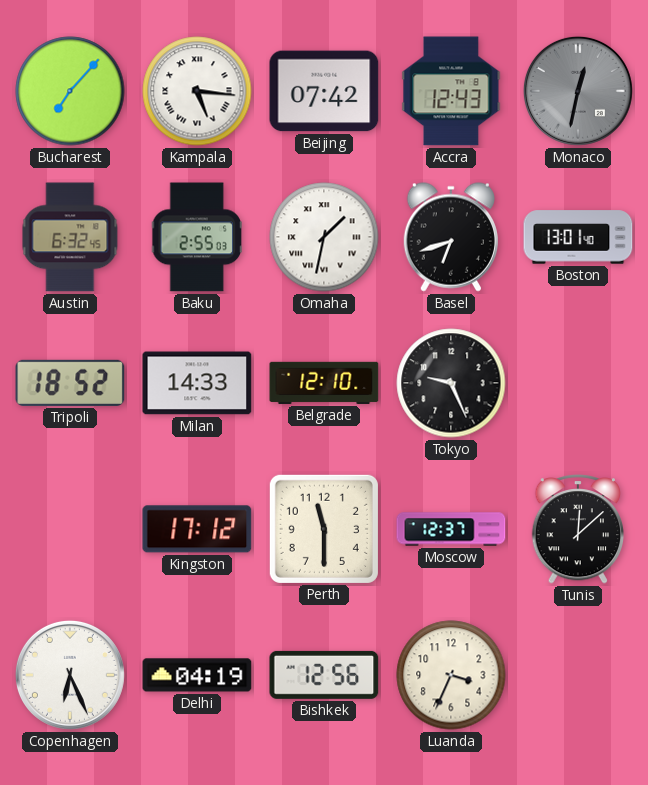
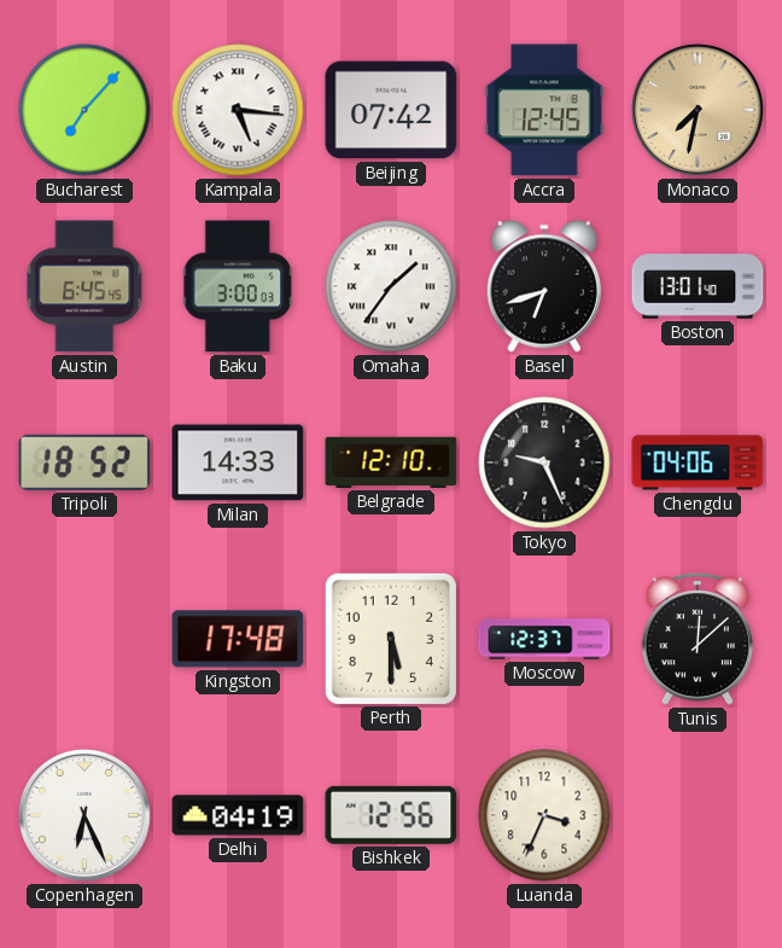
Accra: 12:43 -> 12:45
Monaco: 12:32 -> 7:32
Monaco dial: grey -> champagne
Austin: 6:32 -> 6:45
Baku: 2:55 -> 3:00
Omaha: 1:32 -> 1:36
Chengdu: none -> 04:06
Kingston: 17:12 -> 17:48
Perth: 11:30 -> 5:30
